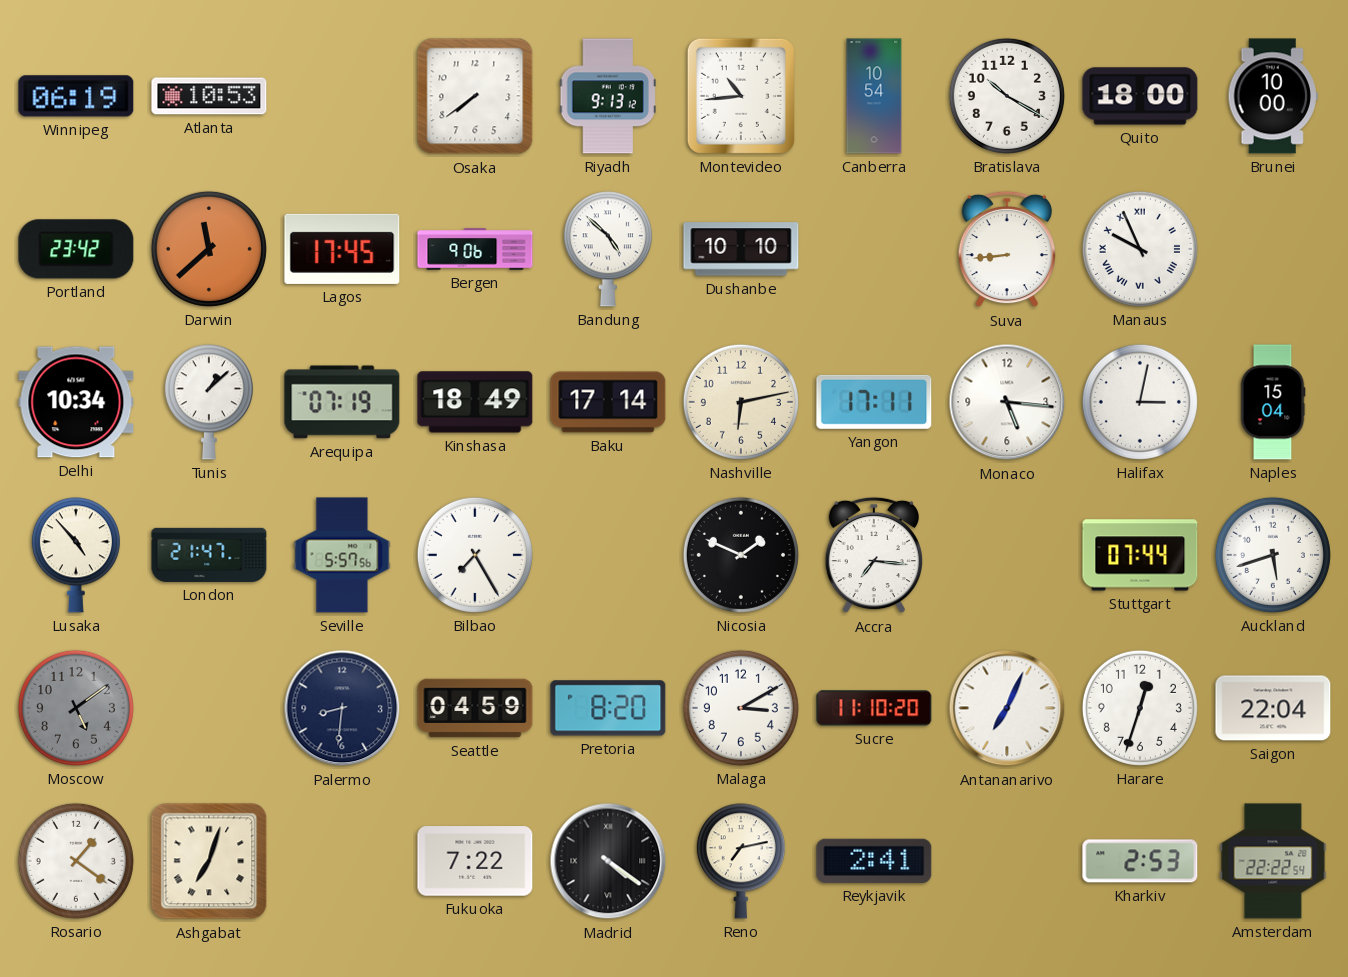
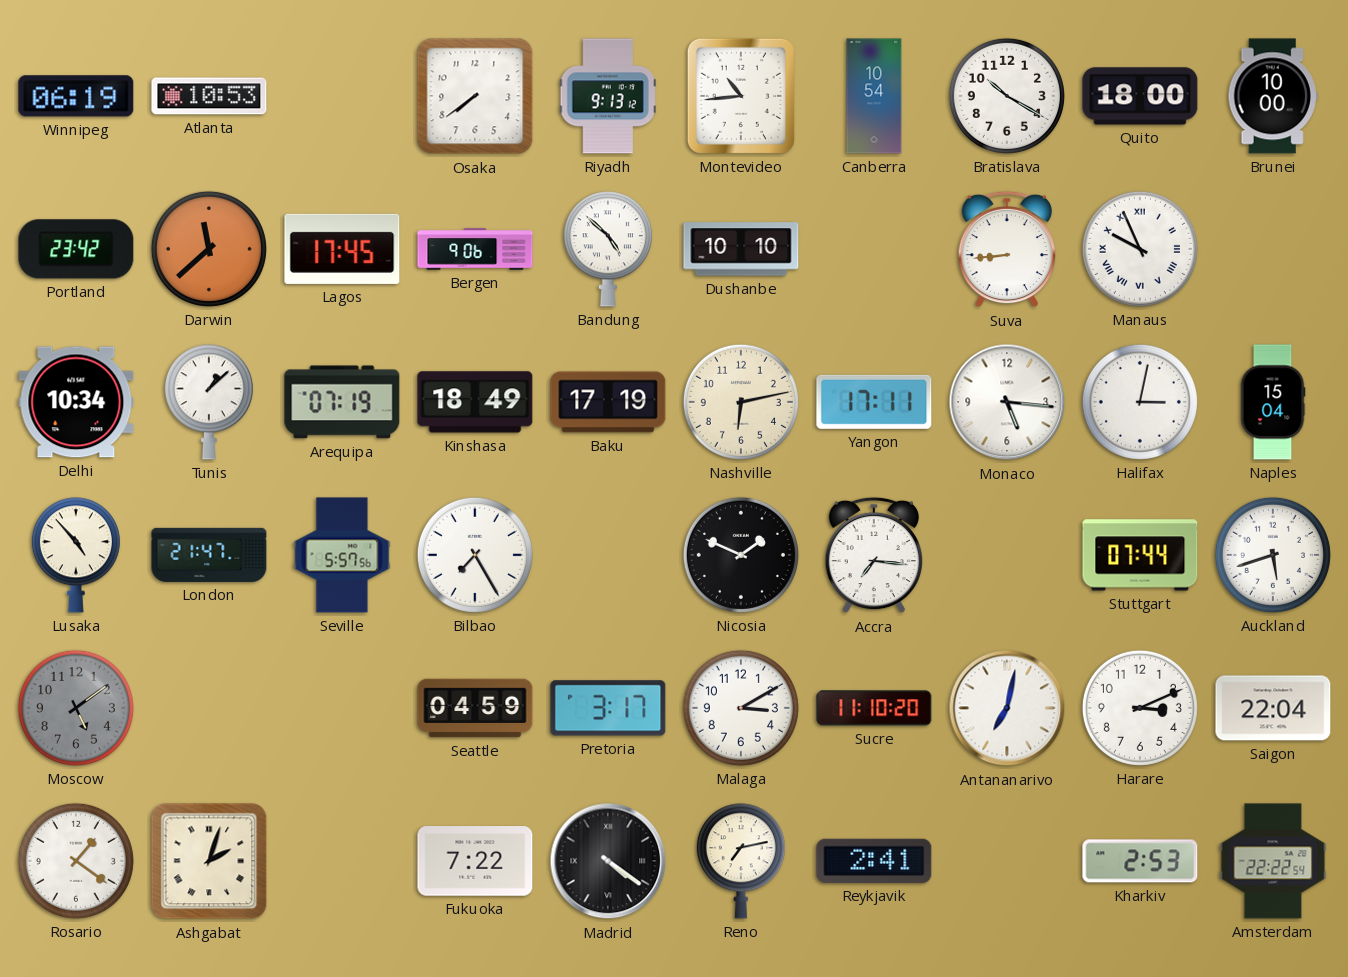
Baku: 17:14 -> 17:19
Palermo: 8:31 -> none
Pretoria: 8:20 -> 3:17
Antananarivo: 7:04 -> 7:02
Harare: 12:33 -> 3:11
Ashgabat: 7:03 -> 2:03
